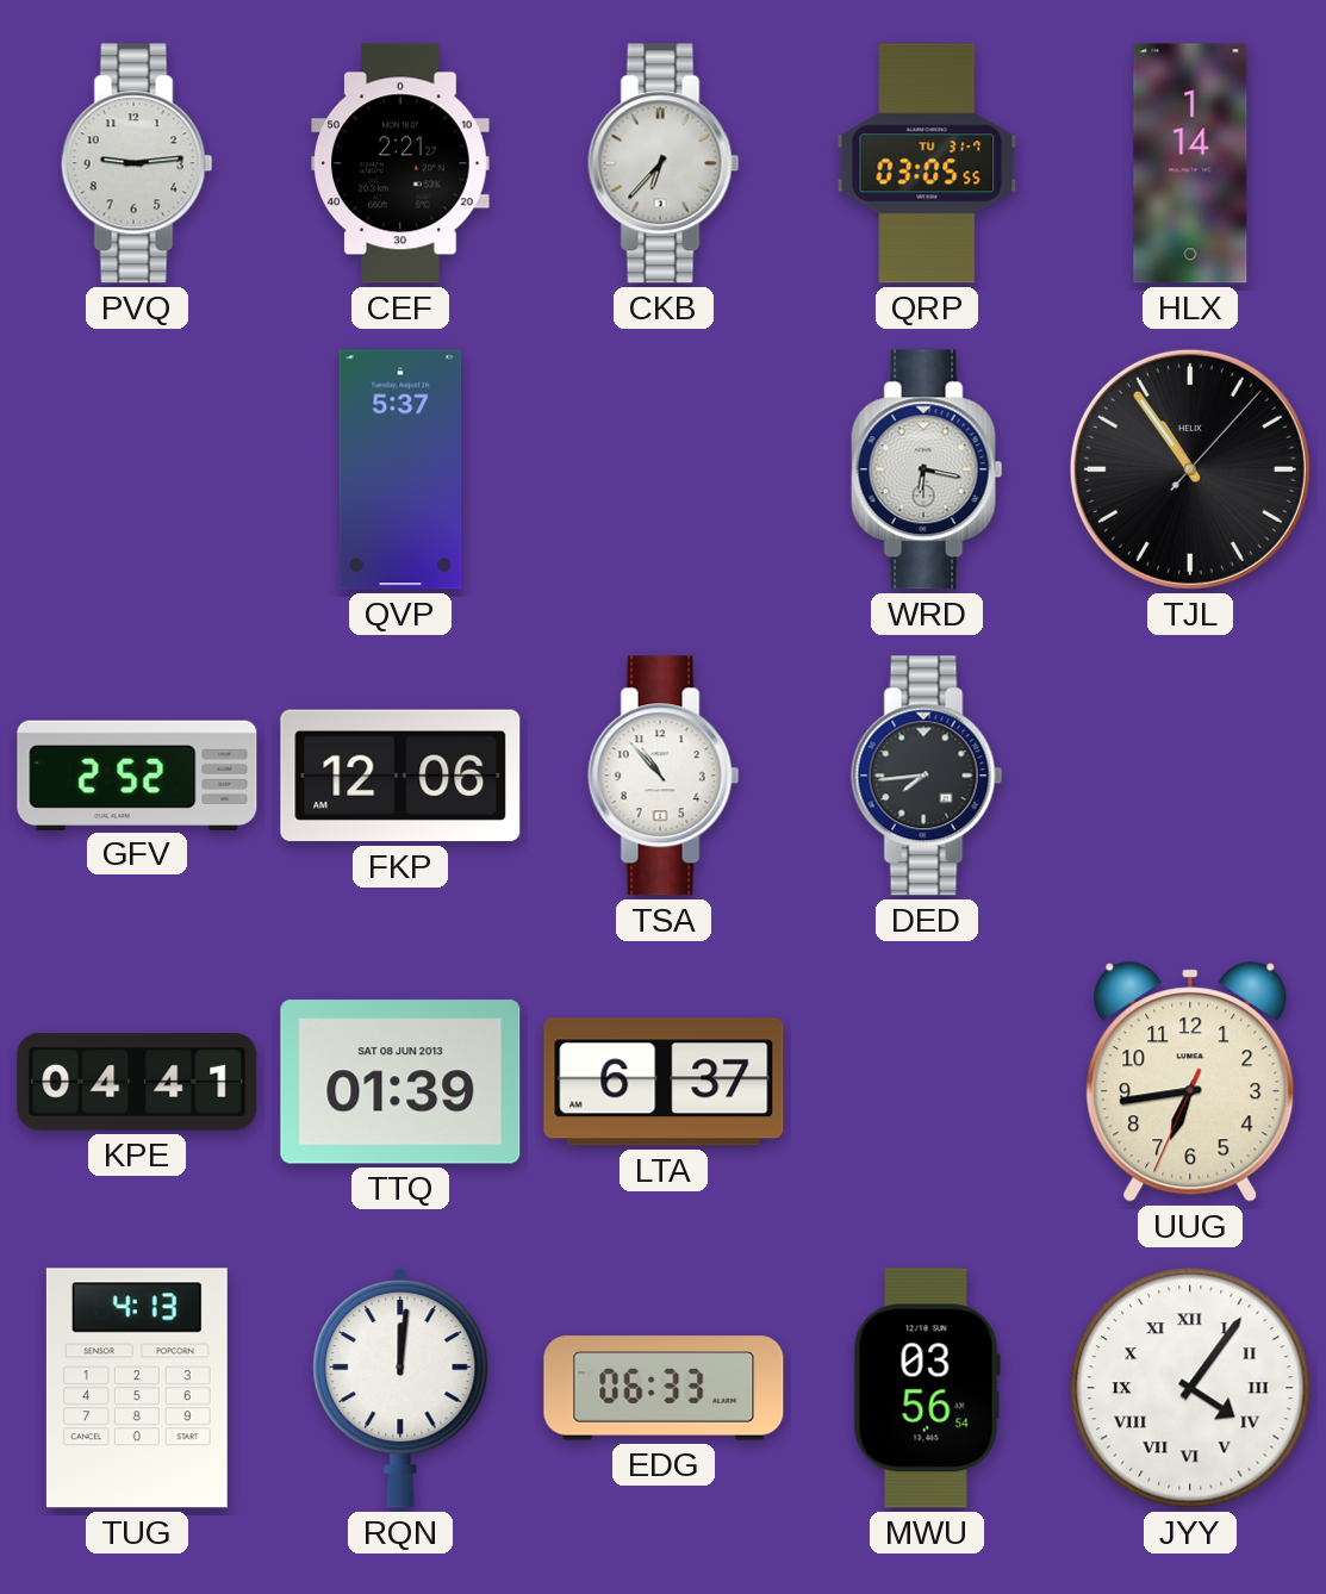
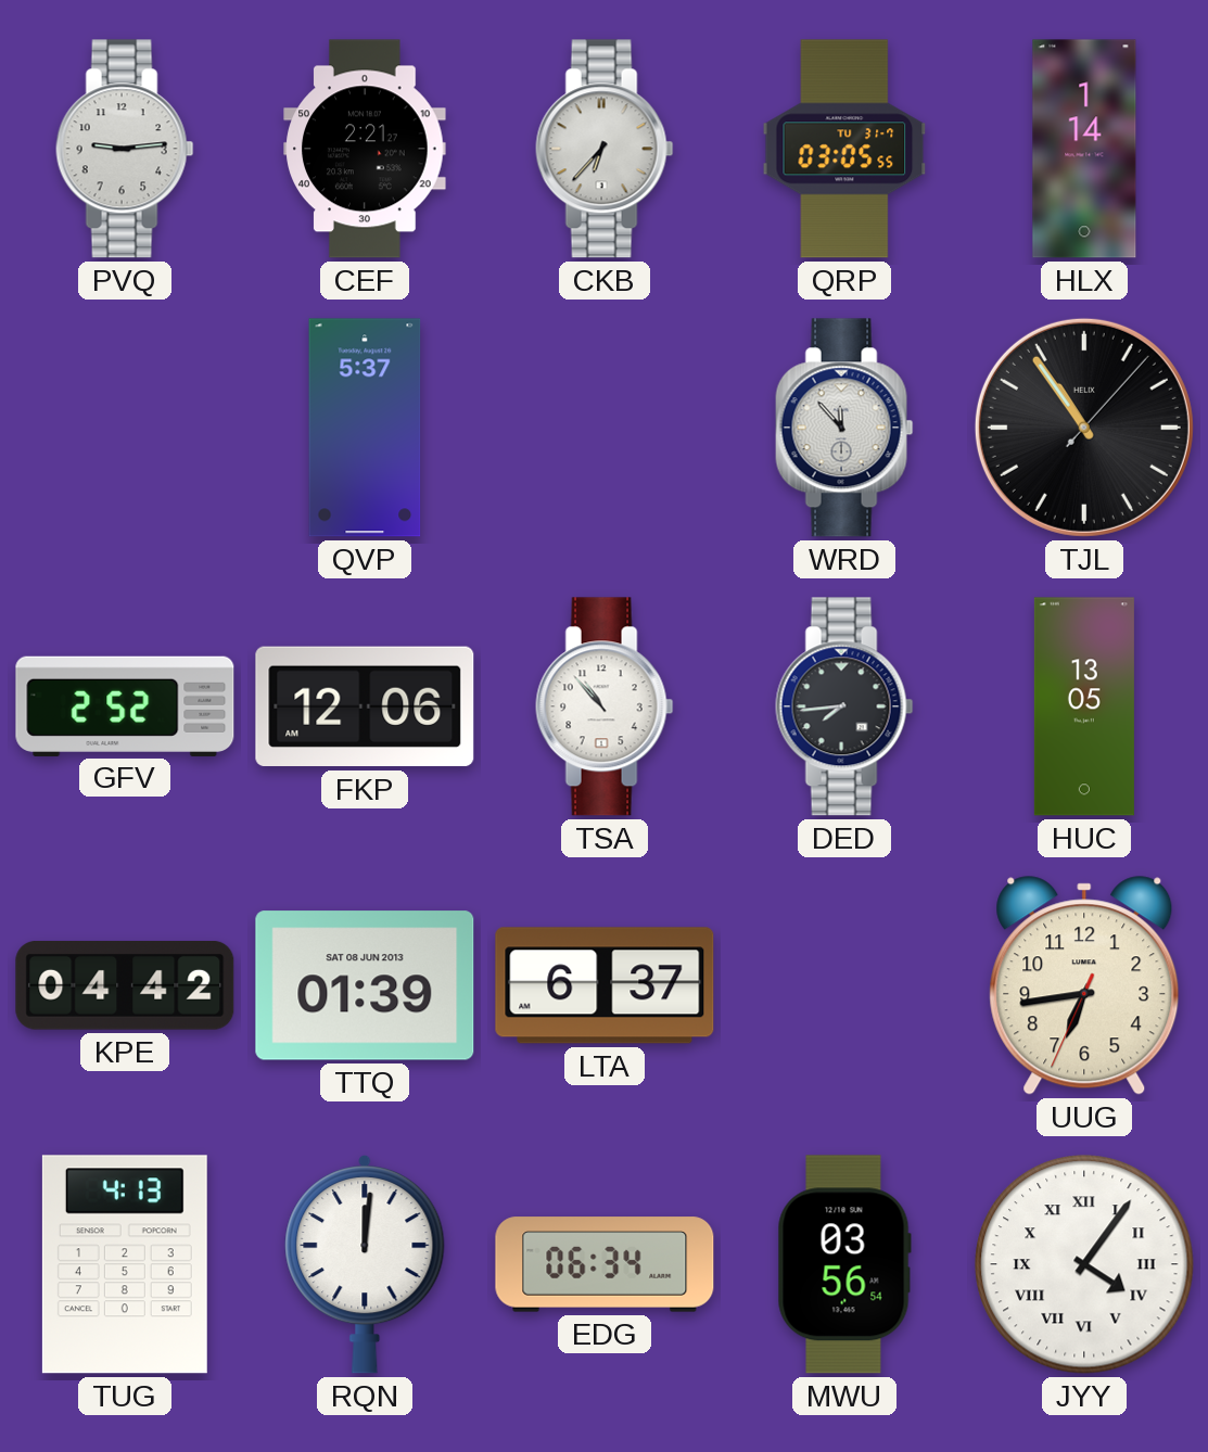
WRD: 6:17 -> 11:53
HUC: none -> 13:05
KPE: 04:41 -> 04:42
EDG: 06:33 -> 06:34
